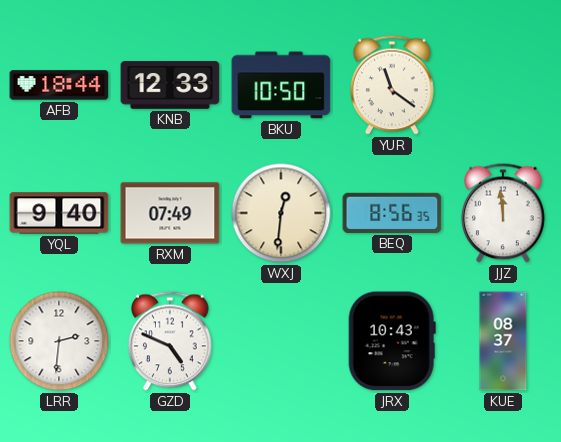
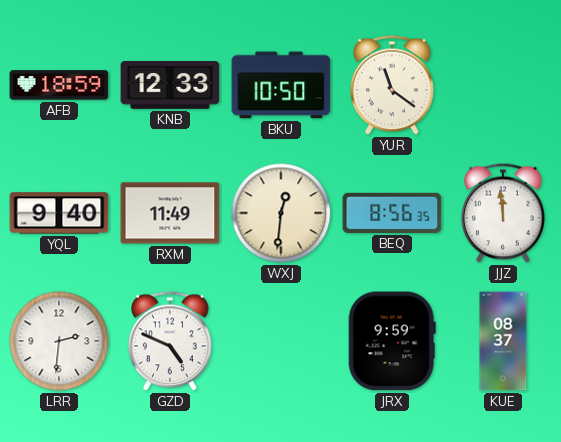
AFB: 18:44 -> 18:59
RXM: 07:49 -> 11:49
JRX: 10:43 -> 9:59
